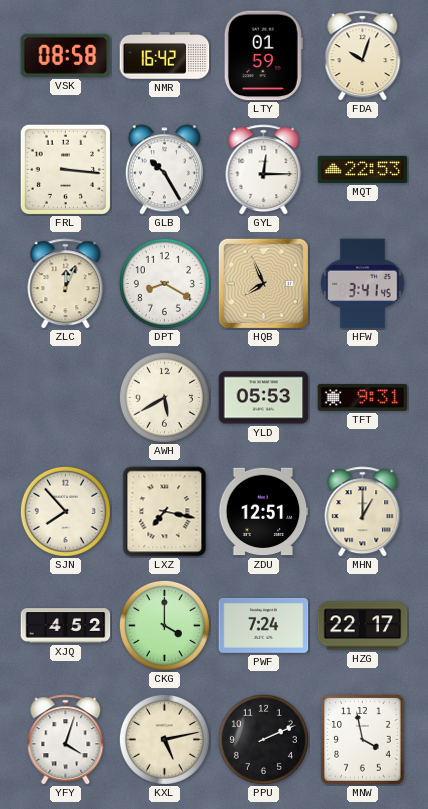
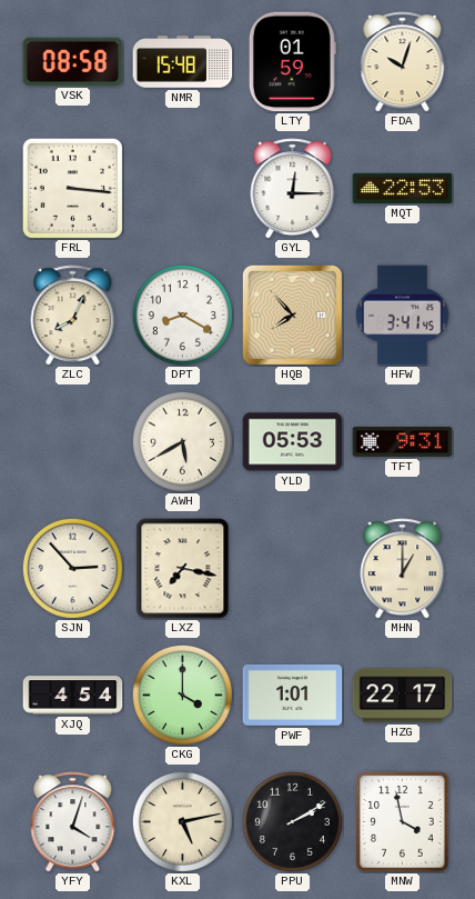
NMR: 16:42 -> 15:48
GLB: 10:25 -> none
ZLC: 12:04 -> 8:04
HQB: 7:56 -> 7:53
SJN: 7:53 -> 2:53
ZDU: 12:51 -> none
XJQ: 4:52 -> 4:54
PWF: 7:24 -> 1:01
PPU: 2:11 -> 2:10
